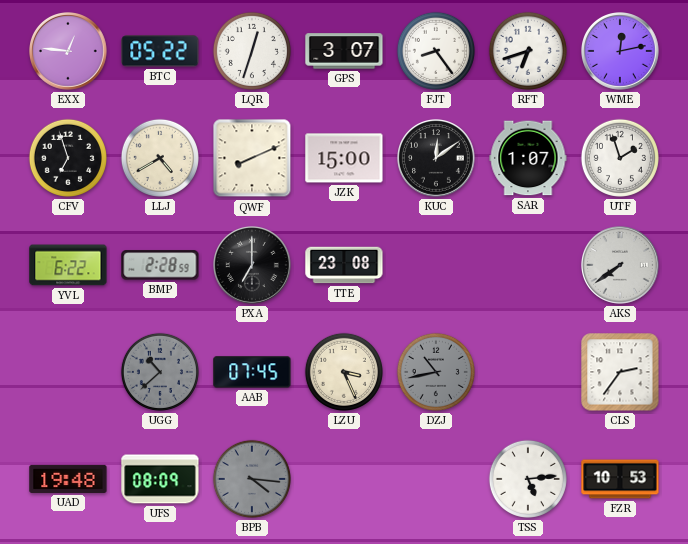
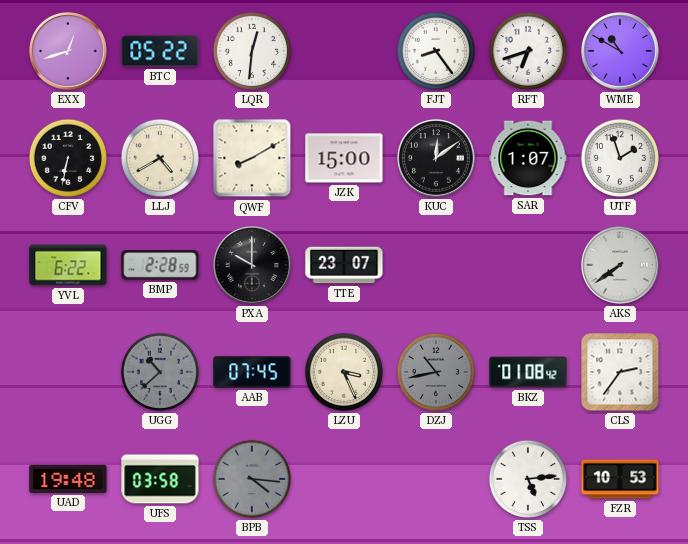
EXX: 12:46 -> 12:42
LQR: 12:33 -> 12:31
GPS: 3:07 -> none
WME: 12:13 -> 10:50
CFV: 6:57 -> 6:32
QWF: 8:11 -> 8:10
PXA: 7:00 -> 10:00
TTE: 23:08 -> 23:07
BKZ: none -> 01:08
UFS: 08:09 -> 03:58
